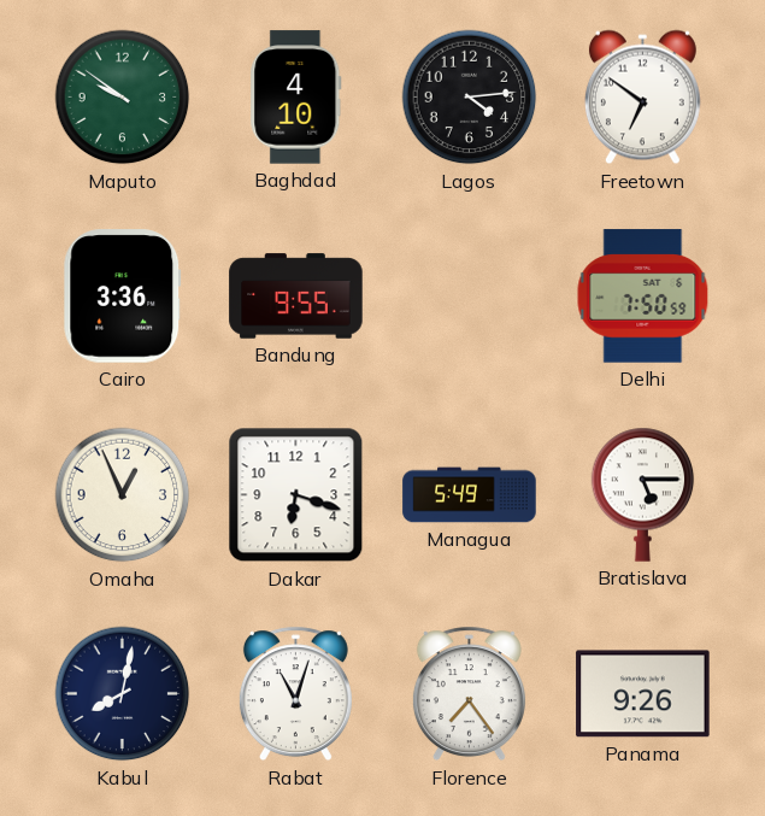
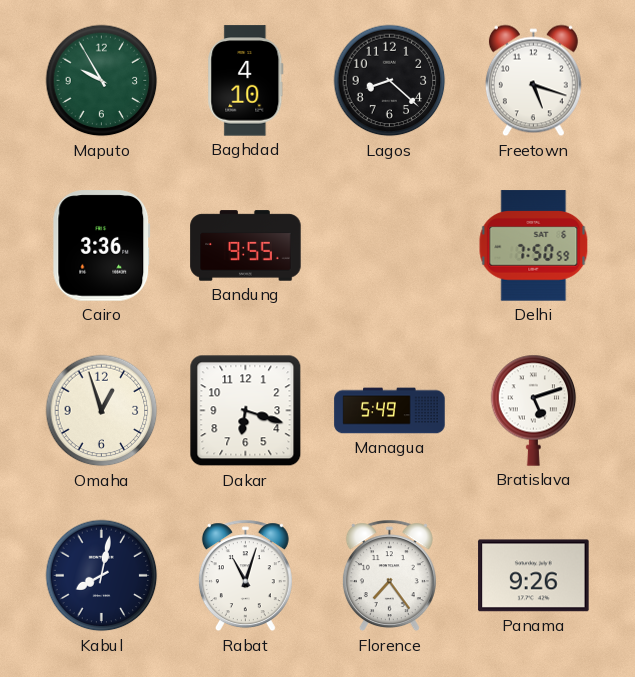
Maputo: 9:51 -> 9:55
Lagos: 4:14 -> 8:22
Freetown: 6:51 -> 5:18
Omaha: 12:56 -> 12:57
Bratislava: 5:15 -> 5:12
